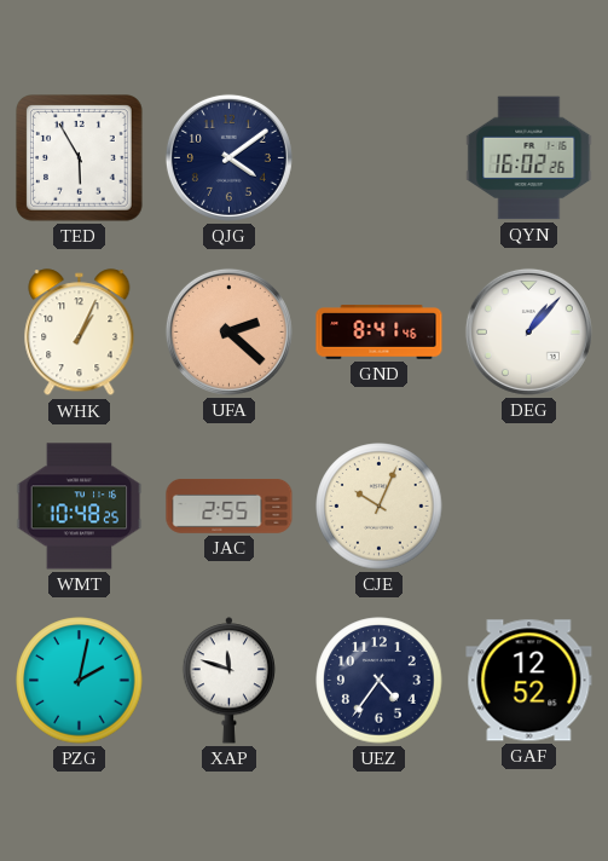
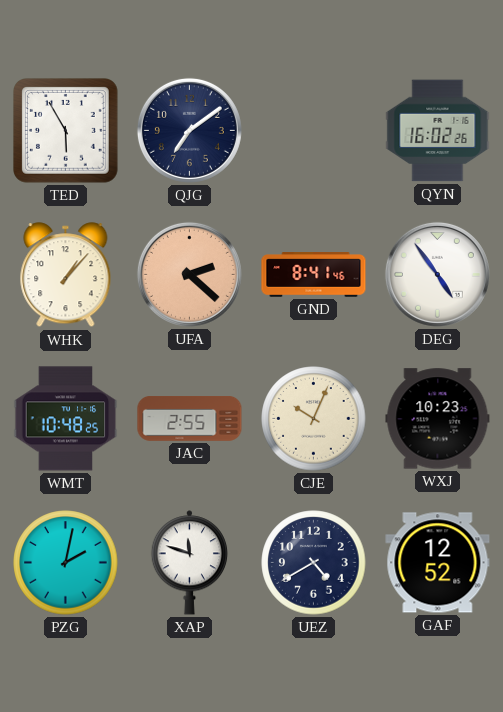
QJG: 4:09 -> 7:09
WHK: 1:04 -> 1:07
DEG: 1:07 -> 4:54
WXJ: none -> 10:23
UEZ: 4:36 -> 4:40
